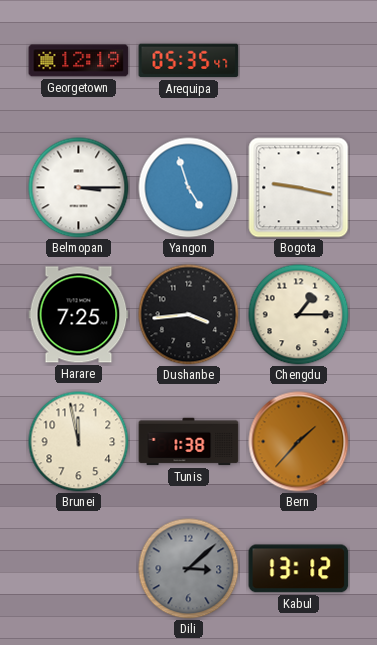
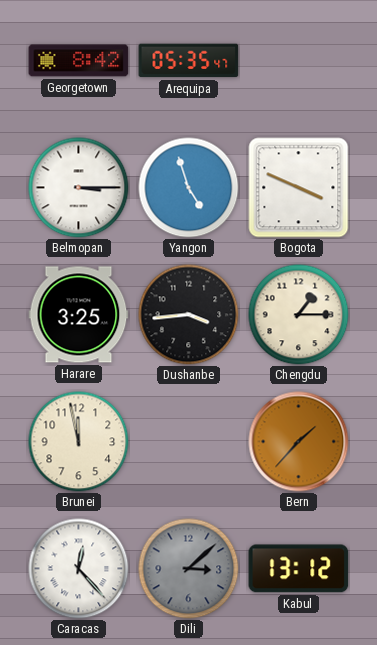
Georgetown: 12:19 -> 8:42
Bogota: 9:17 -> 3:49
Harare: 7:25 -> 3:25
Tunis: 1:38 -> none
Caracas: none -> 12:23
